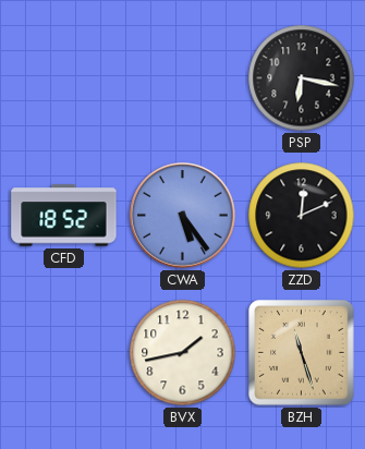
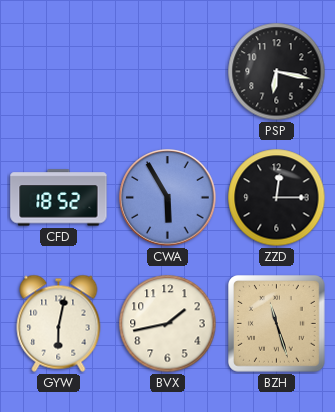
CWA: 5:24 -> 5:55
ZZD: 12:11 -> 12:15
GYW: none -> 6:02
